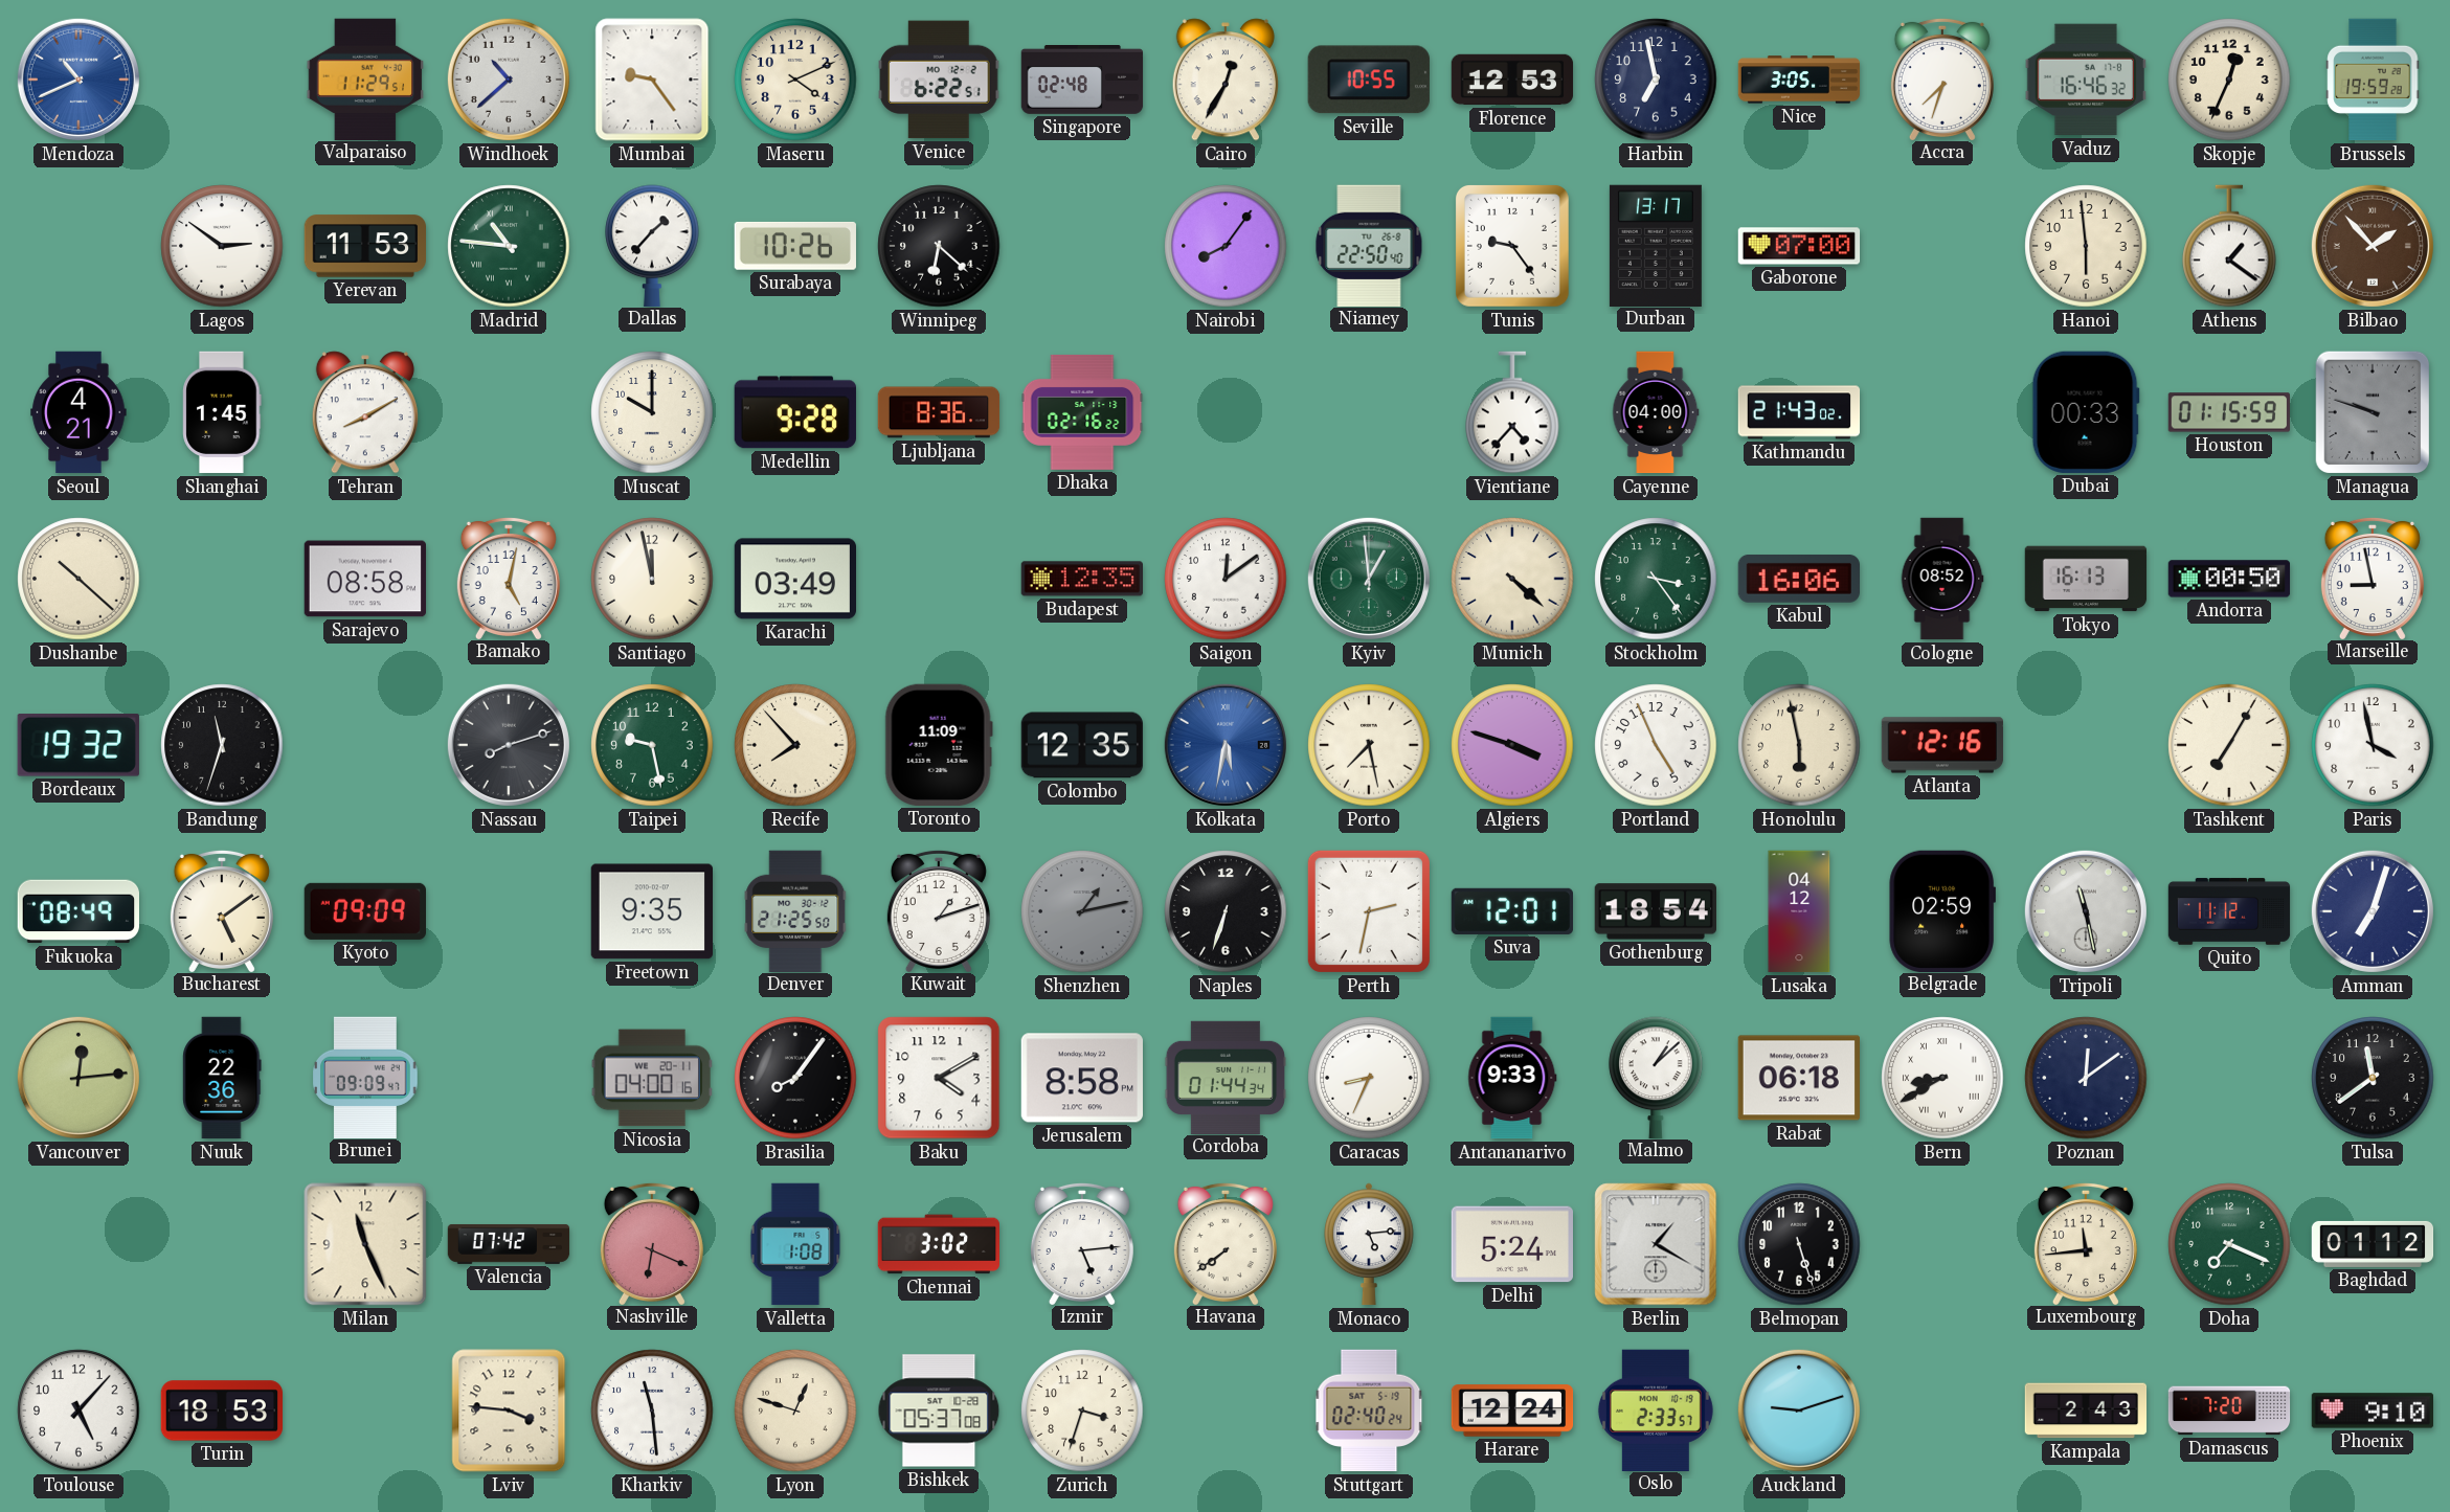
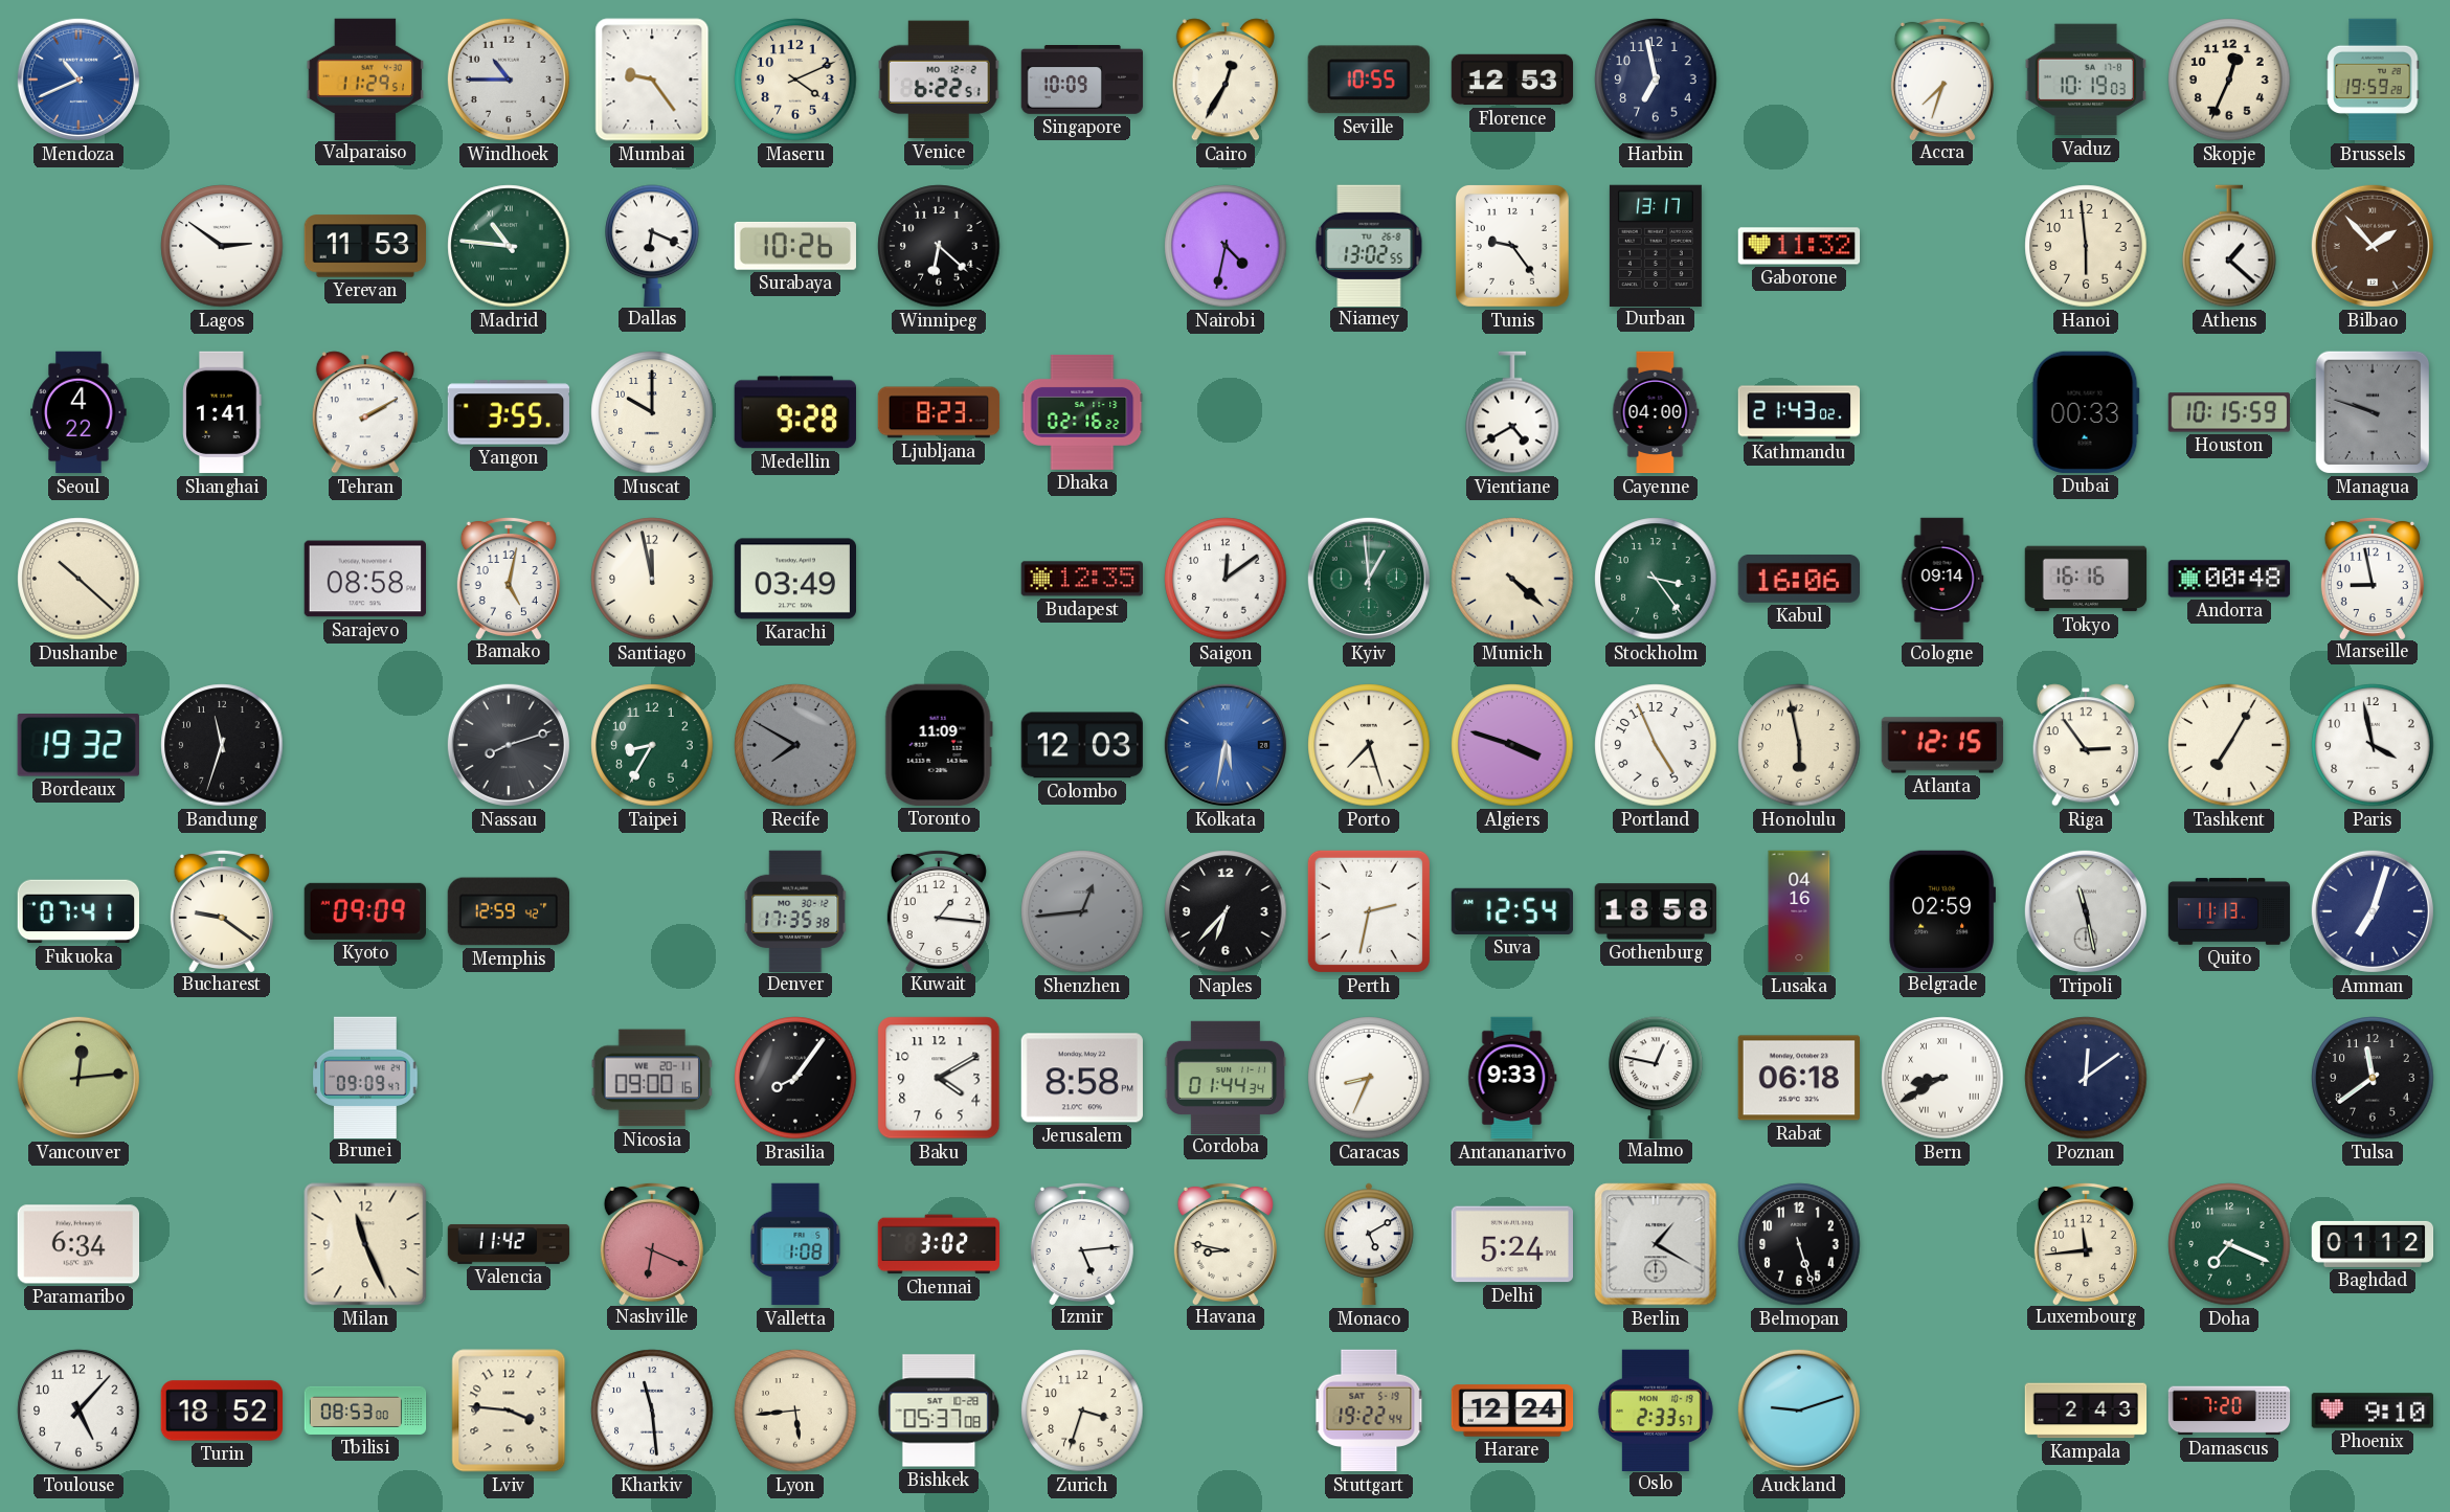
Windhoek: 10:38 -> 10:45
Singapore: 02:48 -> 10:09
Nice: 3:05 -> none
Vaduz: 16:46 -> 10:19
Dallas: 1:37 -> 6:19
Nairobi: 8:06 -> 4:32
Niamey: 22:50 -> 13:02
Gaborone: 07:00 -> 11:32
Athens: 1:21 -> 1:22
Seoul: 4:21 -> 4:22
Shanghai: 1:45 -> 1:41
Tehran: 8:10 -> 2:10
Yangon: none -> 3:55
Ljubljana: 8:36 -> 8:23
Vientiane: 4:37 -> 4:40
Houston: 01:15 -> 10:15
Cologne: 08:52 -> 09:14
Tokyo: 16:13 -> 16:16
Andorra: 00:50 -> 00:48
Taipei: 9:28 -> 8:35
Recife: 7:53 -> 7:50
Recife dial: cream -> grey
Colombo: 12:35 -> 12:03
Porto: 7:28 -> 7:27
Atlanta: 12:16 -> 12:15
Riga: none -> 2:54
Fukuoka: 08:49 -> 07:41
Bucharest: 5:09 -> 9:21
Memphis: none -> 12:59
Freetown: 9:35 -> none
Denver: 21:25 -> 17:35
Kuwait: 1:12 -> 1:16
Shenzhen: 1:13 -> 12:44
Naples: 6:33 -> 6:37
Suva: 12:01 -> 12:54
Gothenburg: 18:54 -> 18:58
Lusaka: 04:12 -> 04:16
Quito: 11:12 -> 11:13
Nuuk: 22:36 -> none
Nicosia: 04:00 -> 09:00
Malmo: 1:08 -> 12:47
Paramaribo: none -> 6:34
Valencia: 07:42 -> 11:42
Havana: 7:39 -> 8:47
Monaco: 5:14 -> 5:10
Turin: 18:53 -> 18:52
Tbilisi: none -> 08:53
Lyon: 12:48 -> 5:44
Stuttgart: 02:40 -> 19:22
